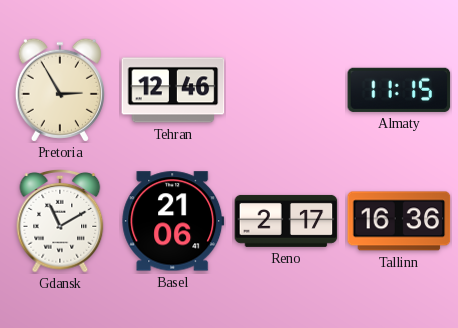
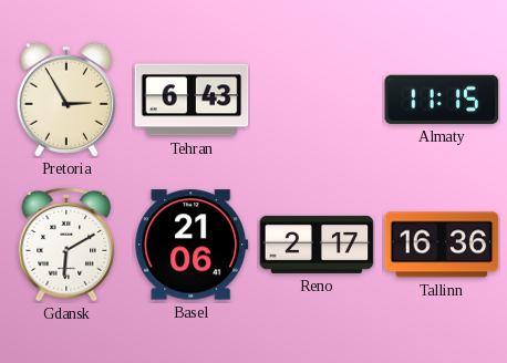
Tehran: 12:46 -> 6:43
Gdansk: 11:10 -> 6:10
